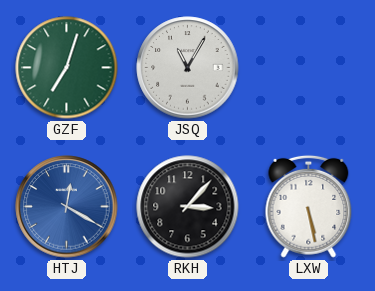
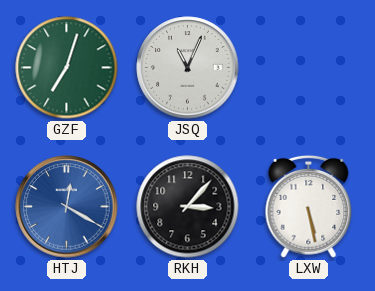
JSQ: 11:05 -> 11:04
